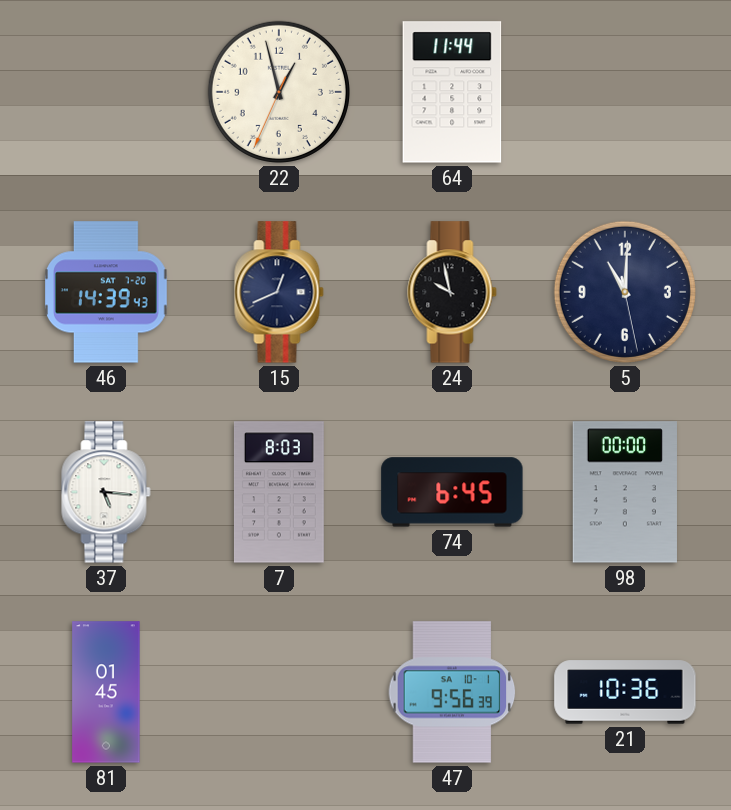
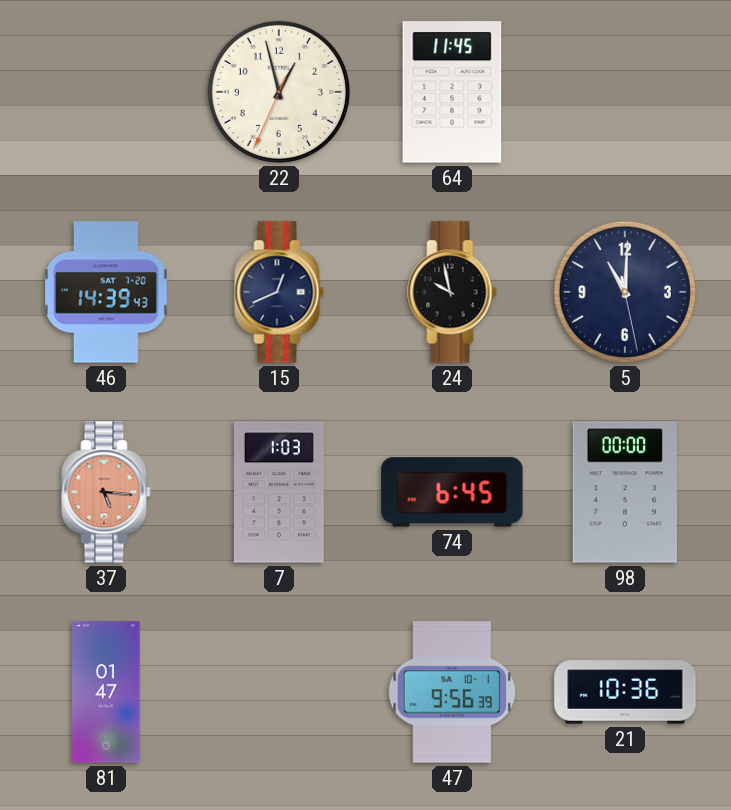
64: 11:44 -> 11:45
37 dial: white -> salmon
7: 8:03 -> 1:03
81: 01:45 -> 01:47
